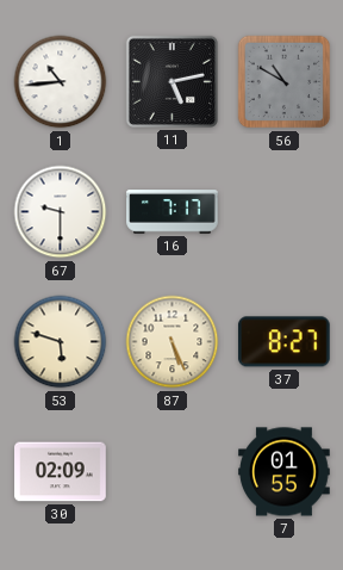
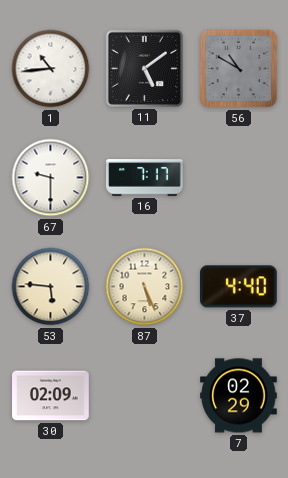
11: 5:13 -> 5:09
53: 5:48 -> 5:46
37: 8:27 -> 4:40
7: 01:55 -> 02:29
